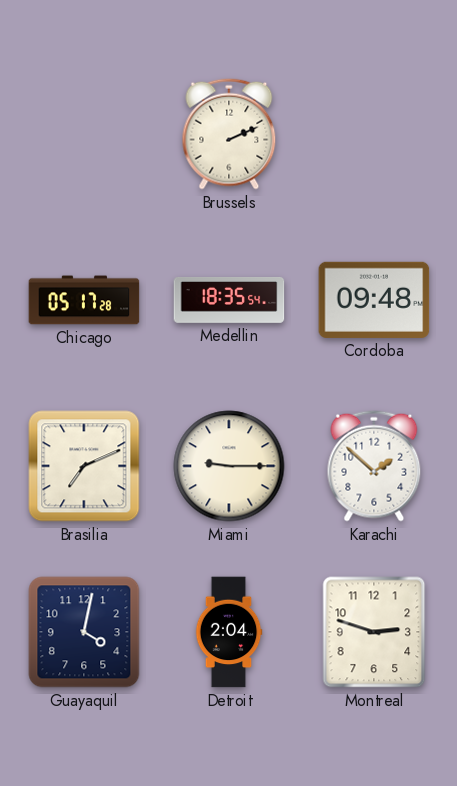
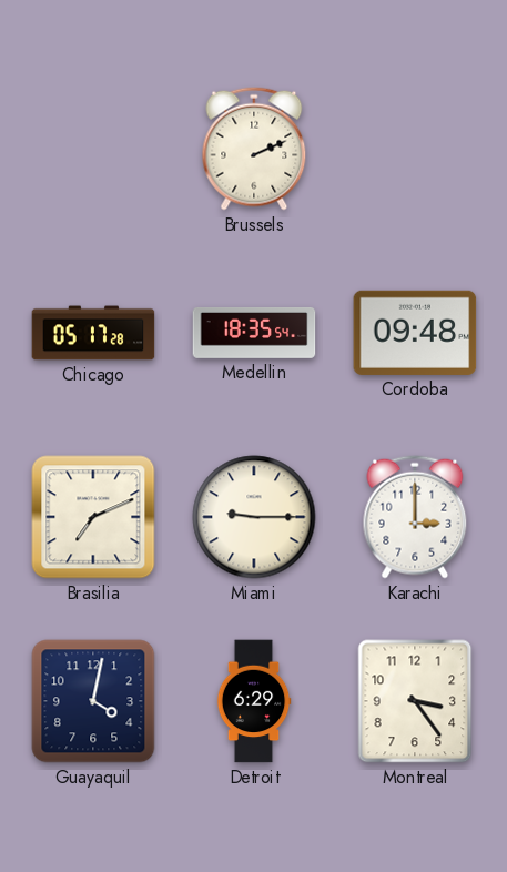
Karachi: 1:52 -> 3:00
Detroit: 2:04 -> 6:29
Montreal: 2:48 -> 3:24
